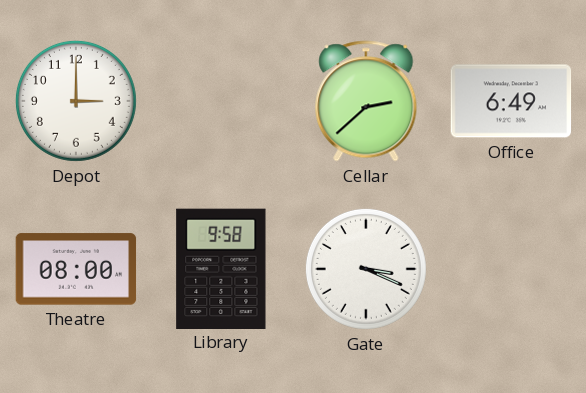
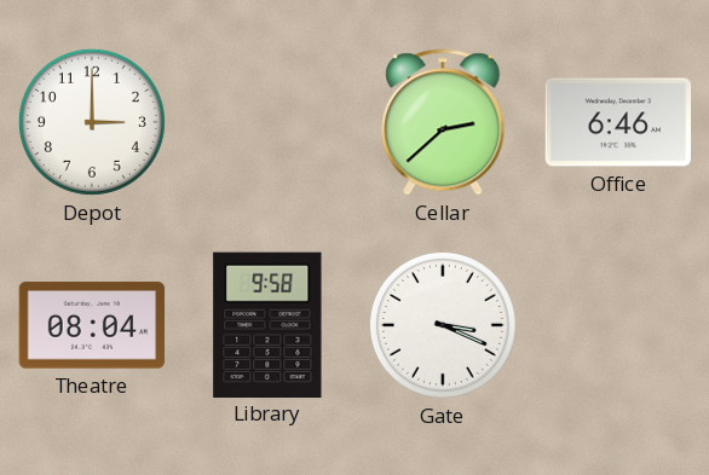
Office: 6:49 -> 6:46
Theatre: 08:00 -> 08:04
